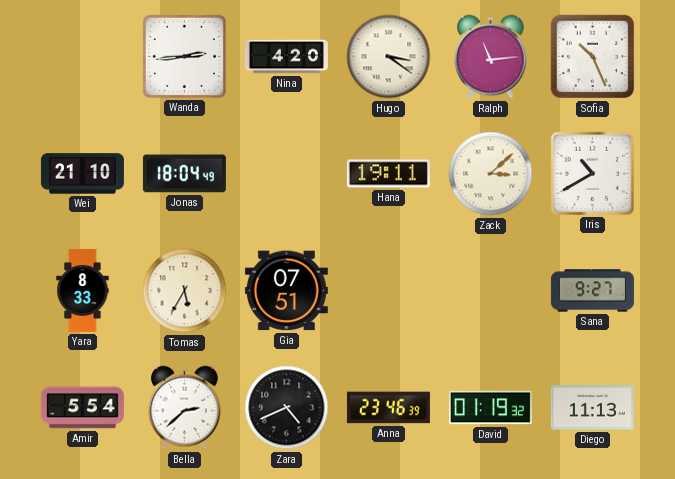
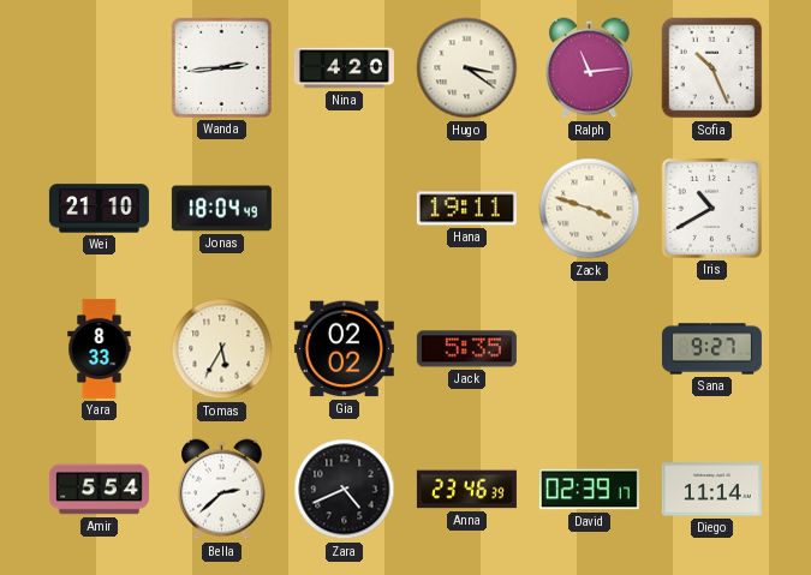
Zack: 3:08 -> 3:48
Gia: 07:51 -> 02:02
Jack: none -> 5:35
David: 01:19 -> 02:39
Diego: 11:13 -> 11:14
